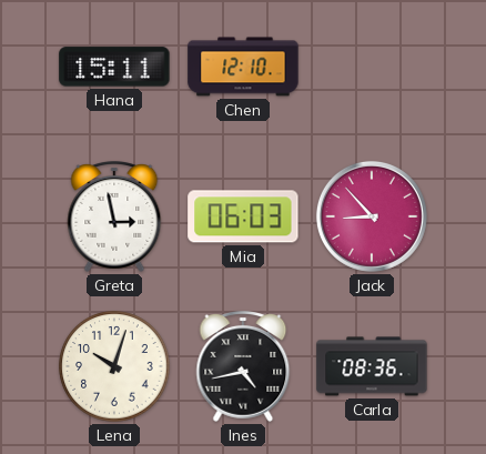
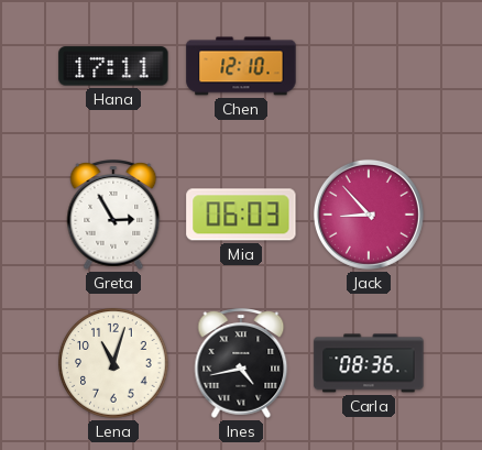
Hana: 15:11 -> 17:11
Greta: 2:58 -> 2:55
Lena: 10:03 -> 11:03
